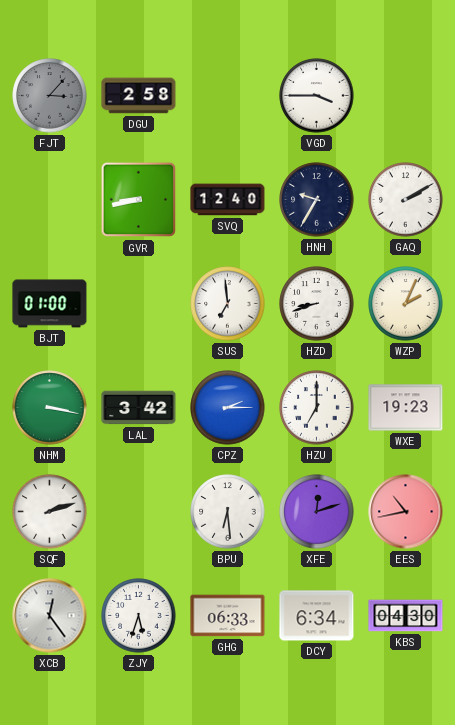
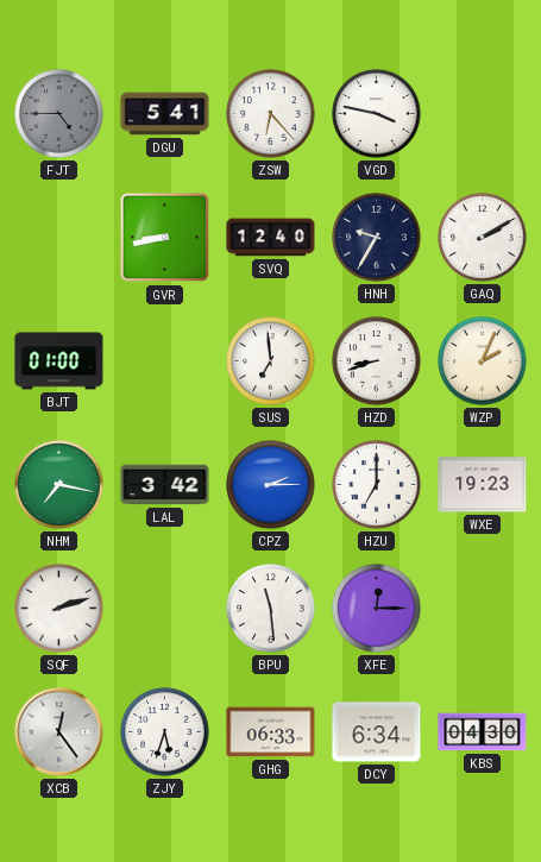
FJT: 3:07 -> 4:45
DGU: 2:58 -> 5:41
ZSW: none -> 6:23
VGD: 3:45 -> 3:47
NHM: 3:17 -> 7:17
BPU: 6:29 -> 11:29
XFE: 12:12 -> 12:15
EES: 10:43 -> none
